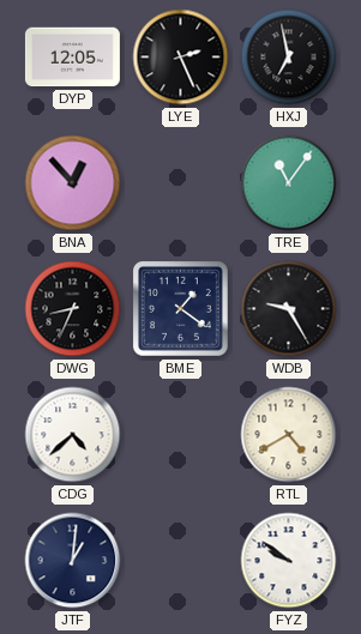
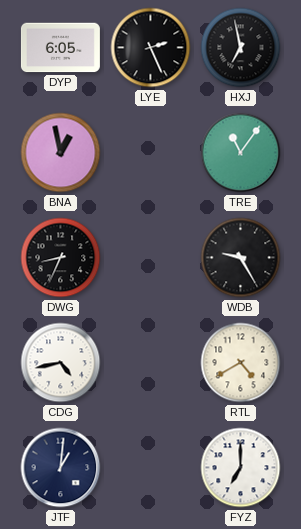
DYP: 12:05 -> 6:05
BNA: 12:53 -> 12:58
BME: 1:21 -> none
CDG: 4:38 -> 4:43
FYZ: 9:51 -> 7:00
